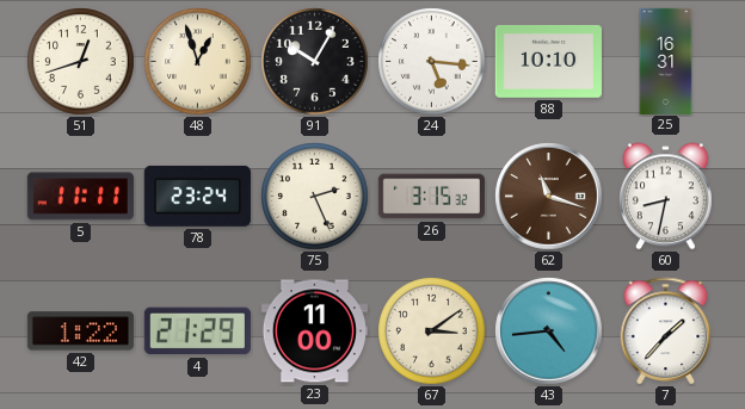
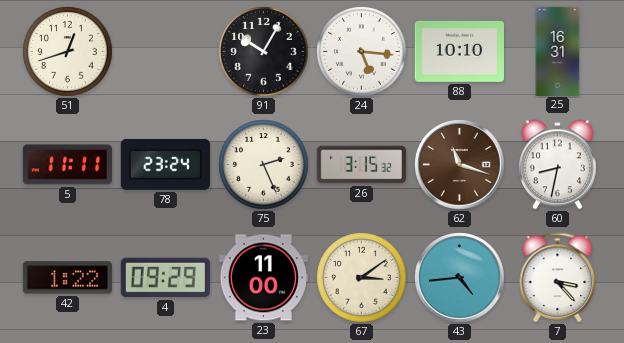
48: 12:57 -> none
4: 21:29 -> 09:29
7: 1:37 -> 3:23
